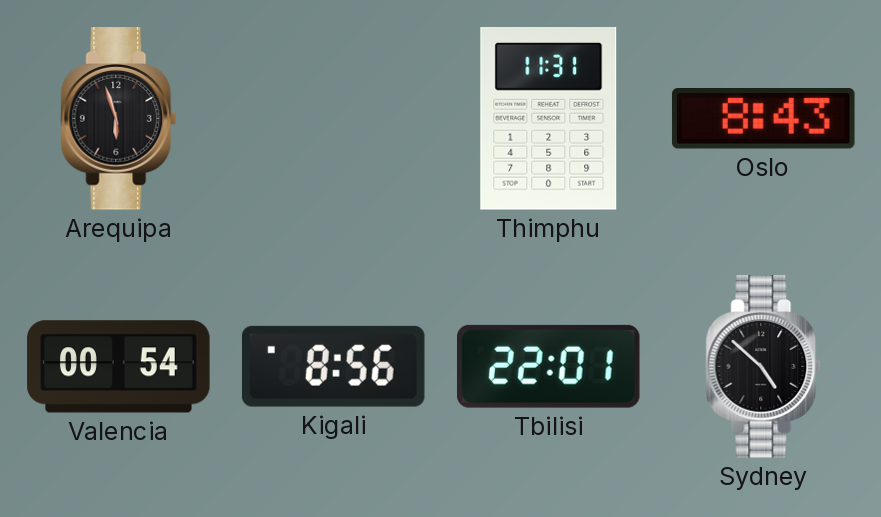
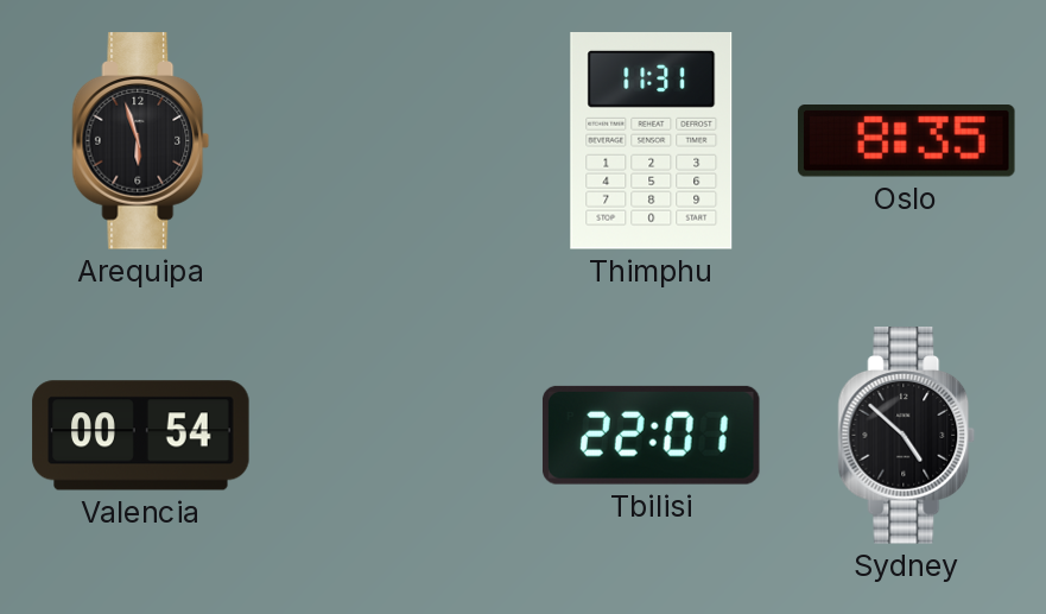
Oslo: 8:43 -> 8:35
Kigali: 8:56 -> none
